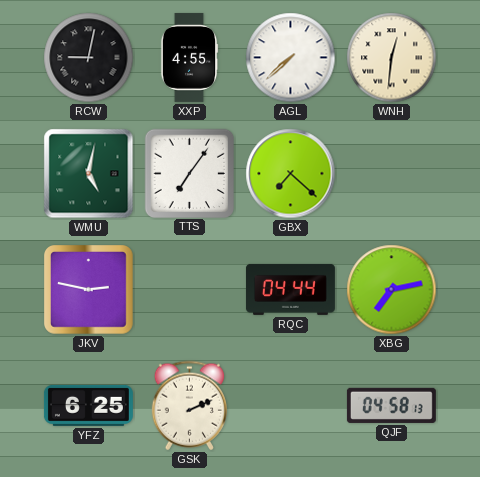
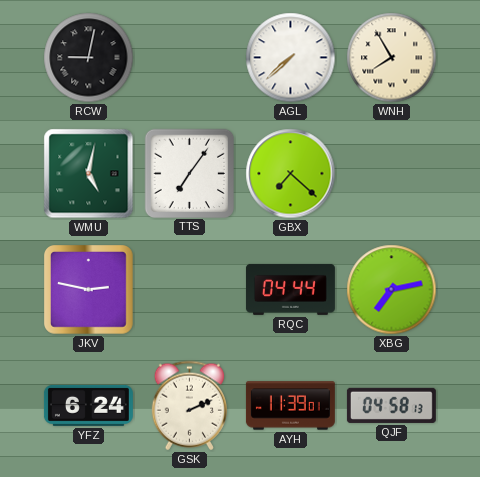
XXP: 4:55 -> none
WNH: 12:31 -> 7:55
YFZ: 6:25 -> 6:24
AYH: none -> 11:39
